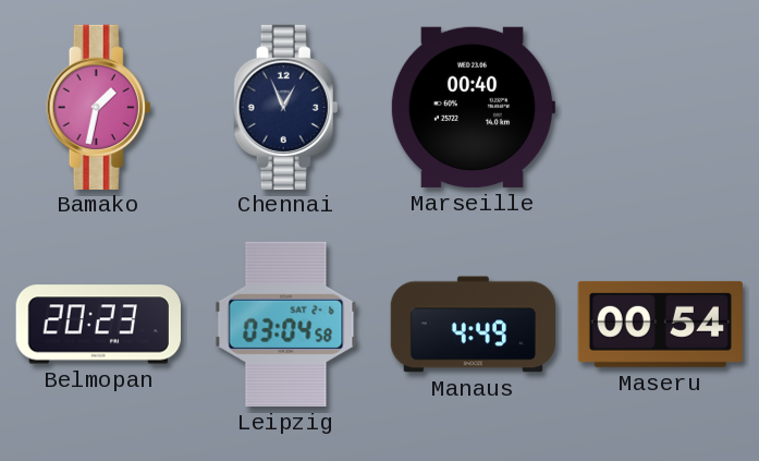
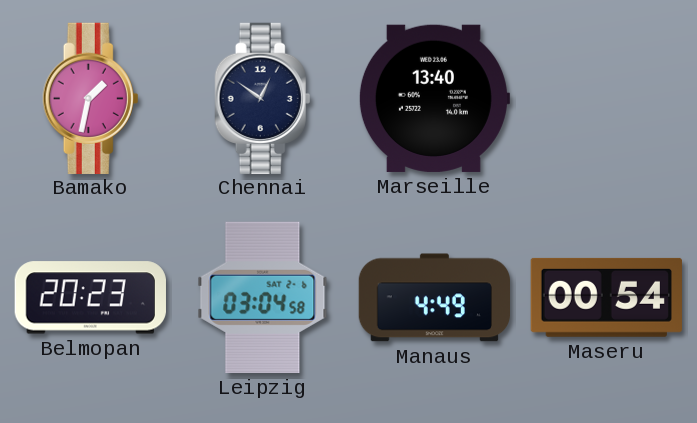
Chennai: 12:56 -> 12:51
Marseille: 00:40 -> 13:40
